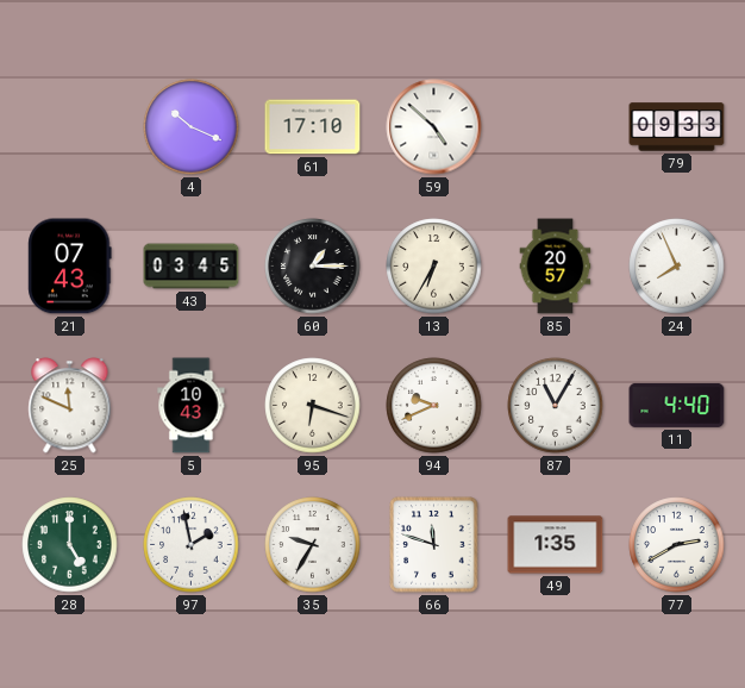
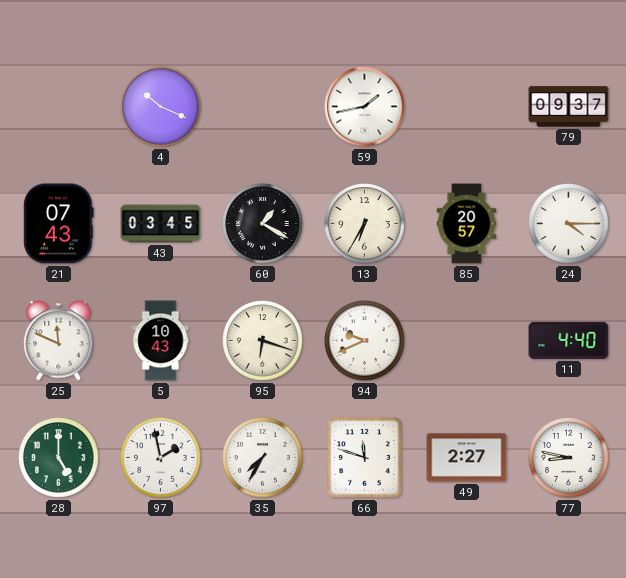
61: 17:10 -> none
59: 4:52 -> 1:43
79: 09:33 -> 09:37
60: 1:15 -> 1:20
24: 7:56 -> 4:15
87: 11:05 -> none
35: 9:35 -> 7:35
49: 1:35 -> 2:27
77: 2:40 -> 8:47
